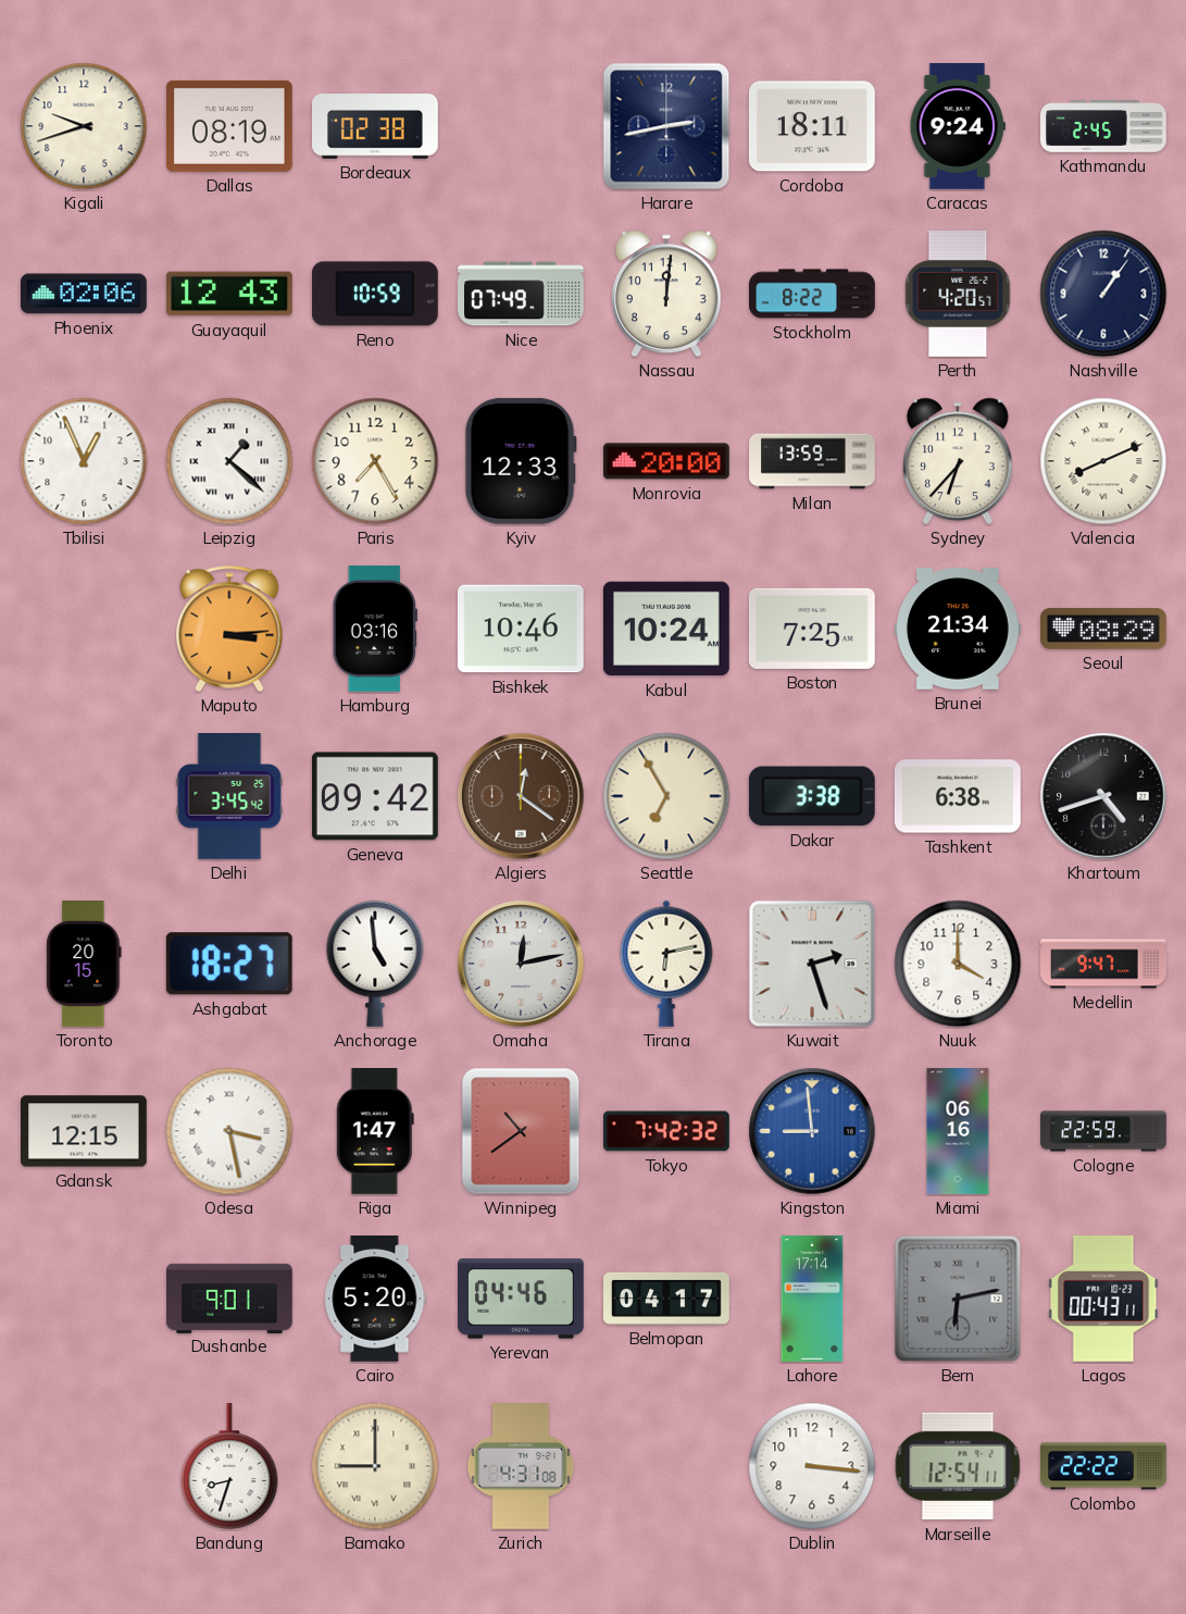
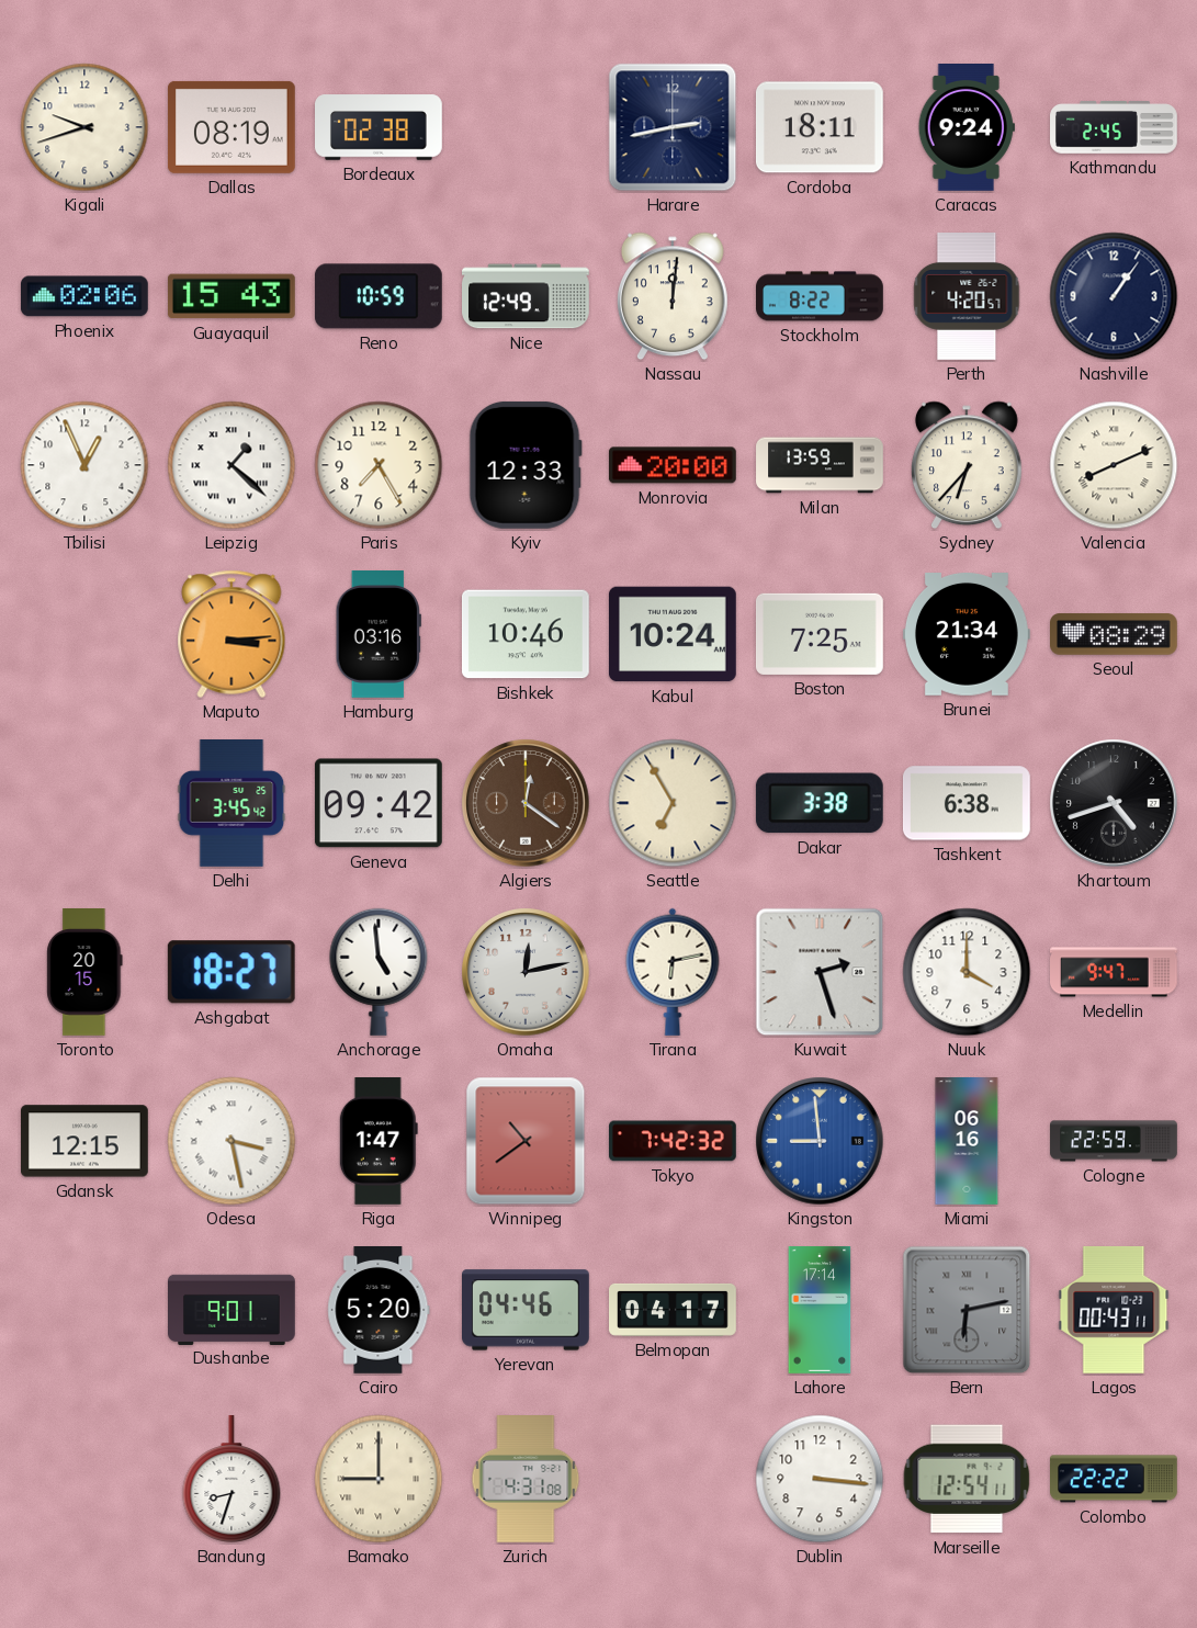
Guayaquil: 12:43 -> 15:43
Nice: 07:49 -> 12:49
